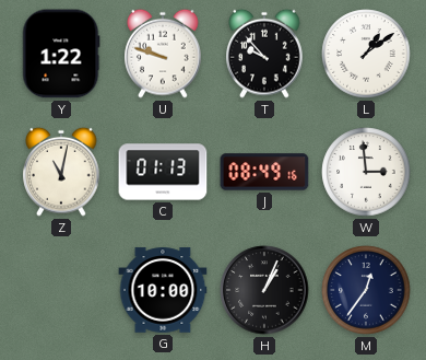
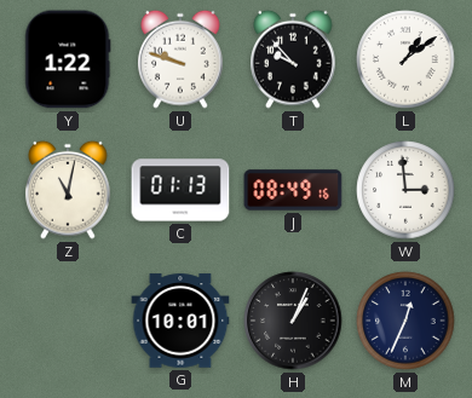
G: 10:00 -> 10:01
M: 12:36 -> 12:34
